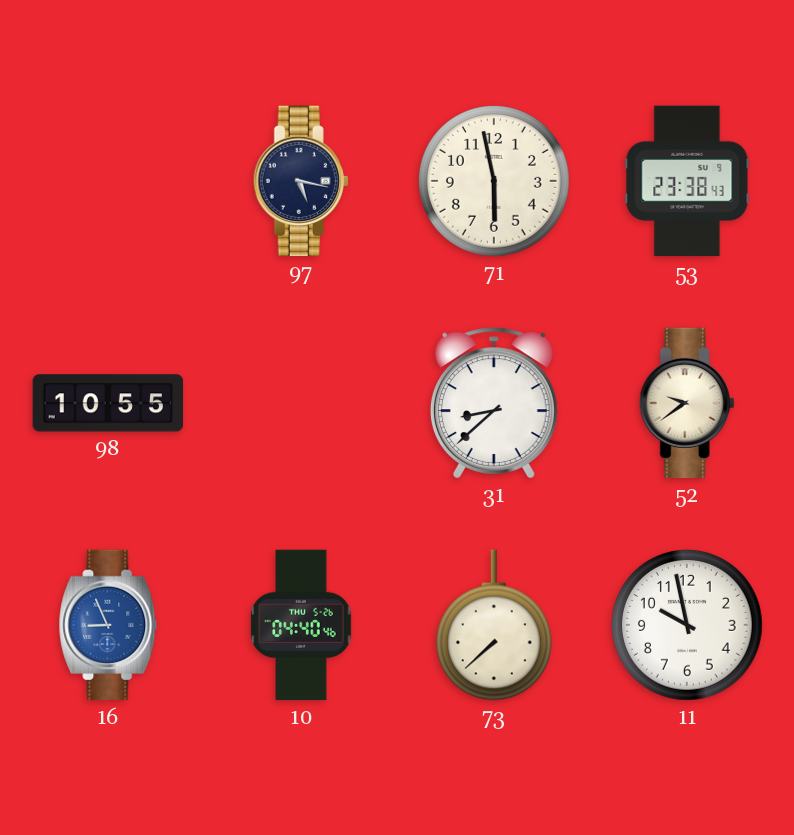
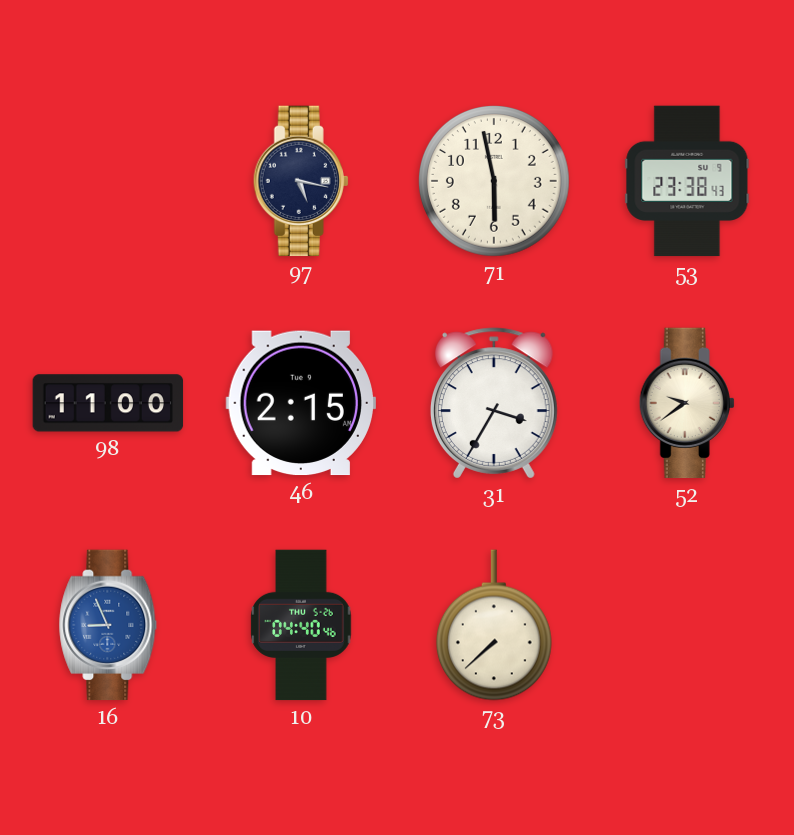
98: 10:55 -> 11:00
46: none -> 2:15
31: 8:38 -> 3:35
11: 9:58 -> none
